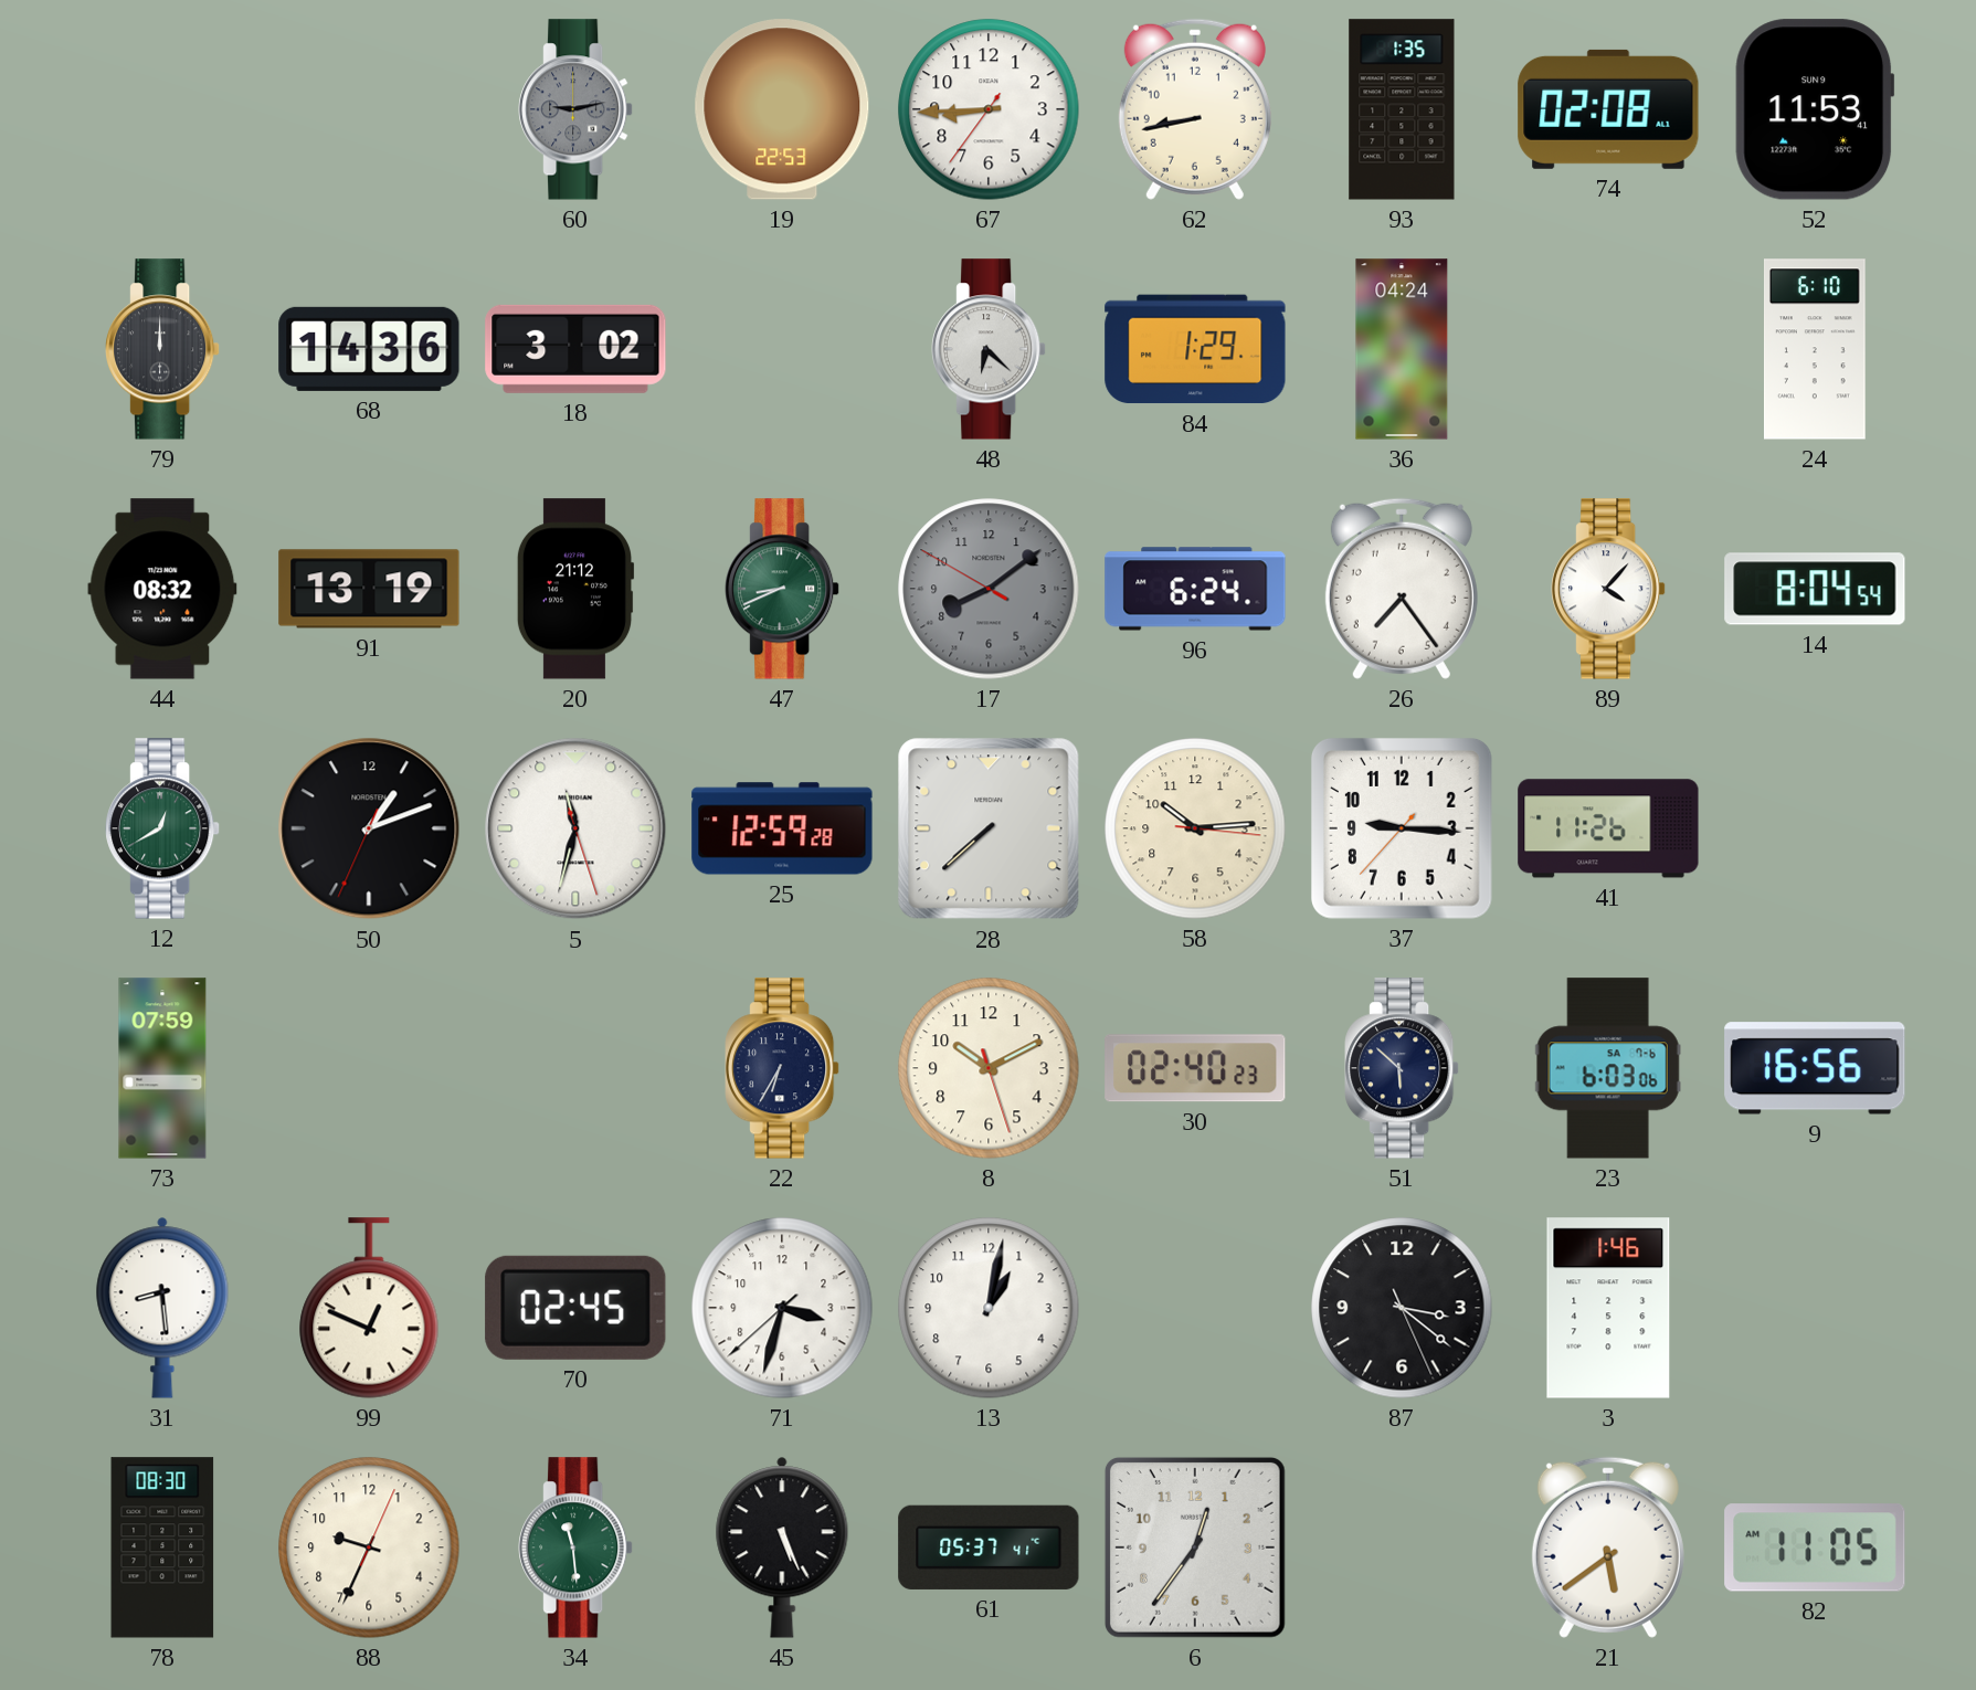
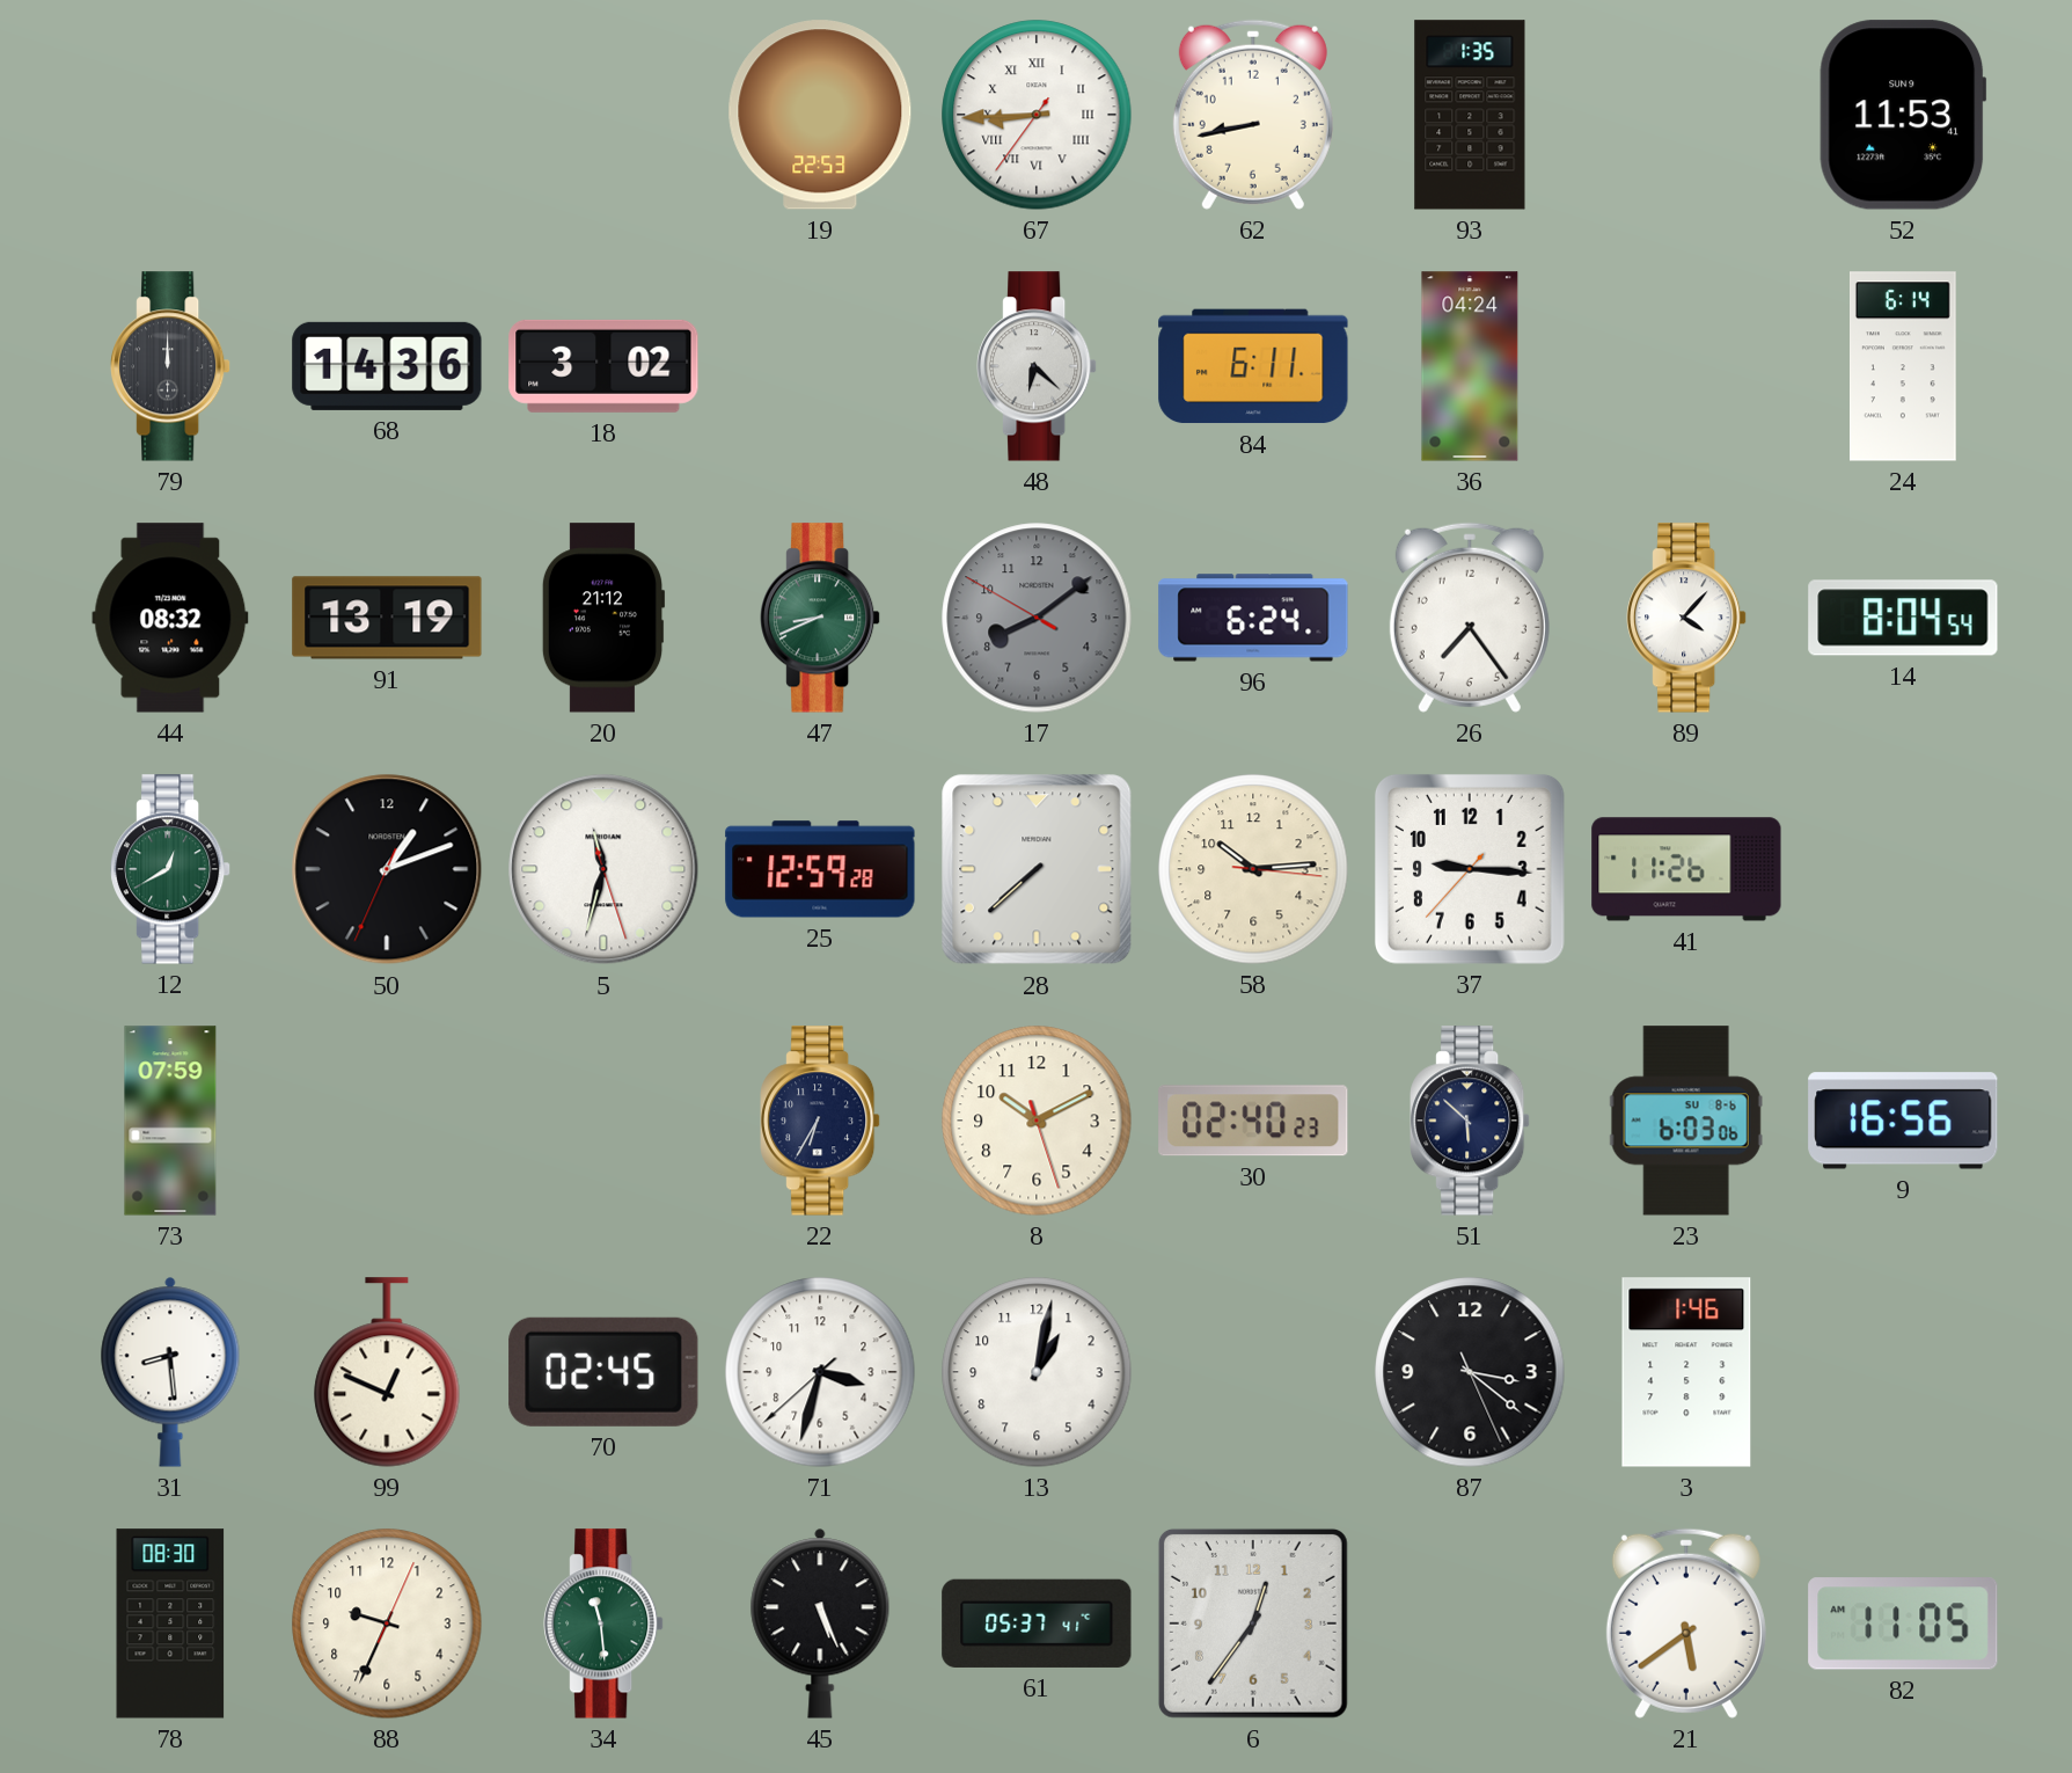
60: 9:13 -> none
67 numerals: Arabic -> Roman
74: 02:08 -> none
84: 1:29 -> 6:11
24: 6:10 -> 6:14
23 date: SA 7-6 -> SU 8-6
